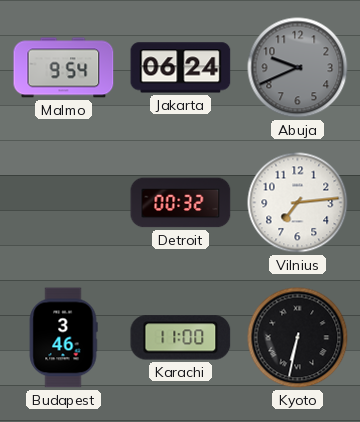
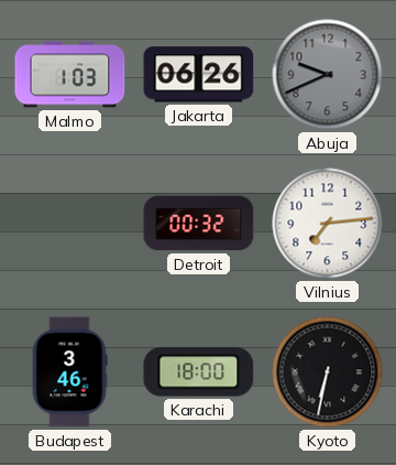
Malmo: 9:54 -> 1:03
Jakarta: 06:24 -> 06:26
Karachi: 11:00 -> 18:00
